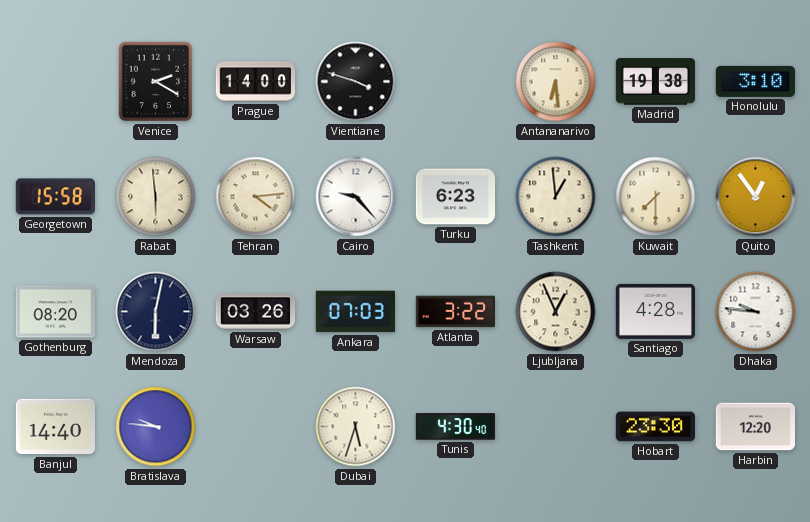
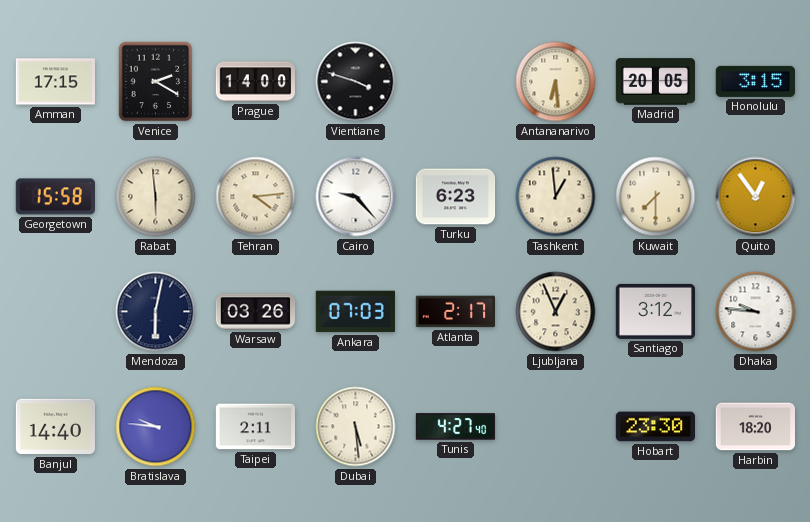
Amman: none -> 17:15
Madrid: 19:38 -> 20:05
Honolulu: 3:10 -> 3:15
Gothenburg: 08:20 -> none
Atlanta: 3:22 -> 2:17
Santiago: 4:28 -> 3:12
Taipei: none -> 2:11
Dubai: 5:33 -> 5:29
Tunis: 4:30 -> 4:27
Harbin: 12:20 -> 18:20
